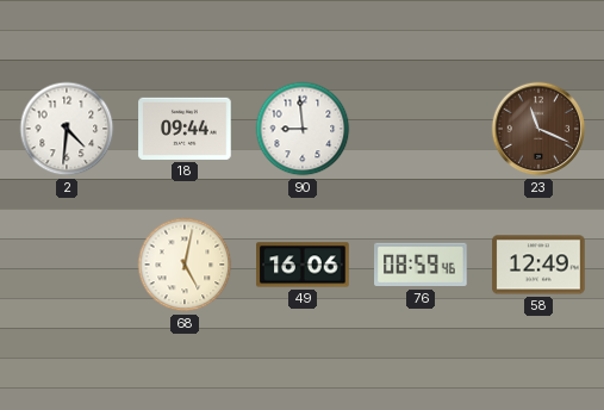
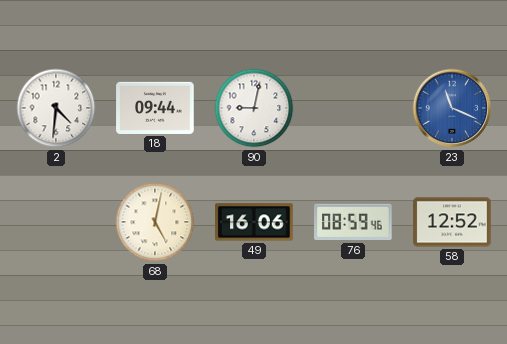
90: 8:59 -> 9:02
23 dial: brown -> blue
58: 12:49 -> 12:52
